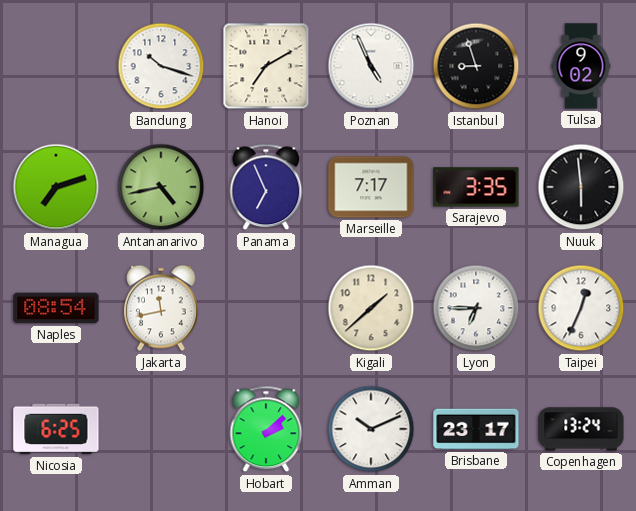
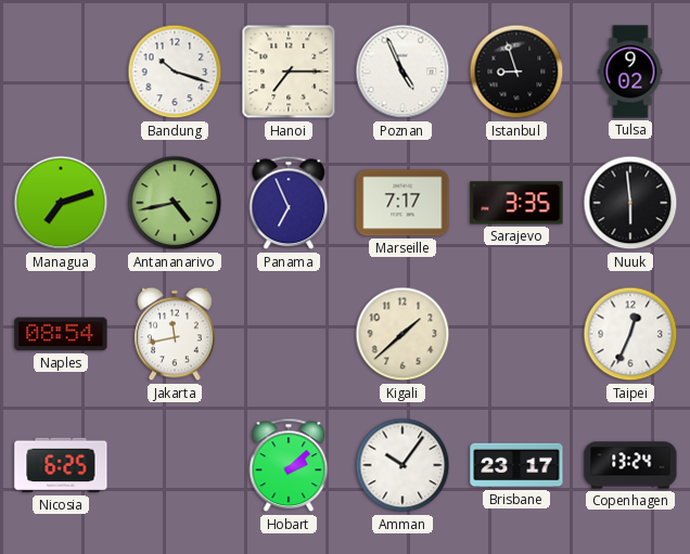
Hanoi: 7:10 -> 7:15
Lyon: 6:45 -> none
Amman: 10:11 -> 10:06
